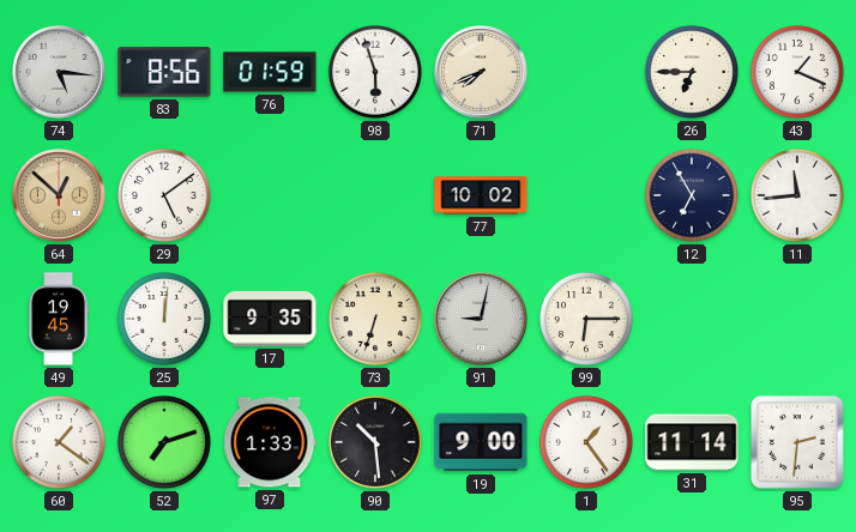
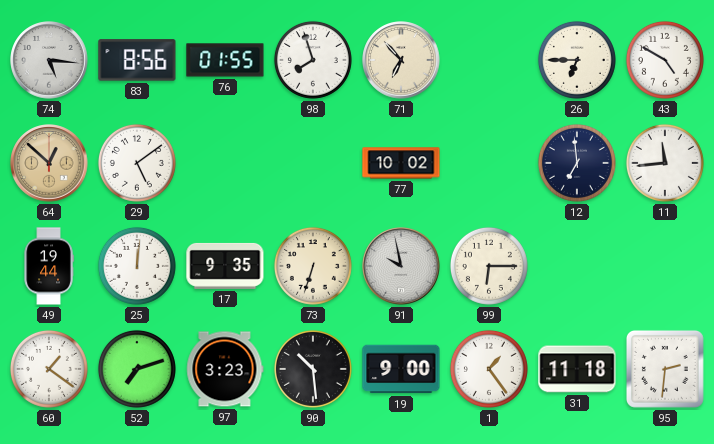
76: 01:59 -> 01:55
98: 5:57 -> 7:57
71: 7:41 -> 6:53
43: 1:19 -> 4:50
12: 6:55 -> 6:59
49: 19:45 -> 19:44
91: 9:02 -> 9:58
97: 1:33 -> 3:23
31: 11:14 -> 11:18
